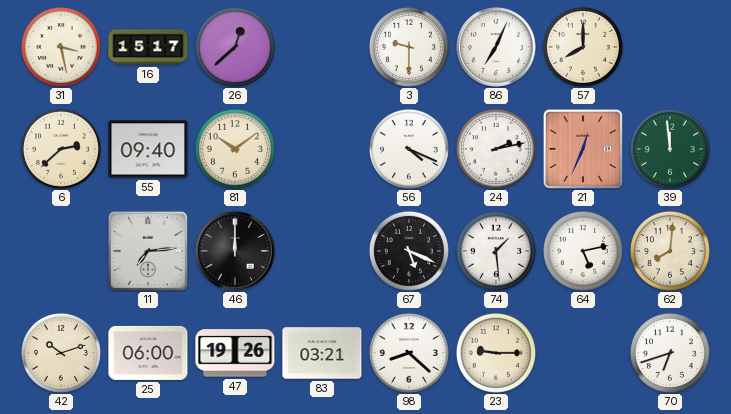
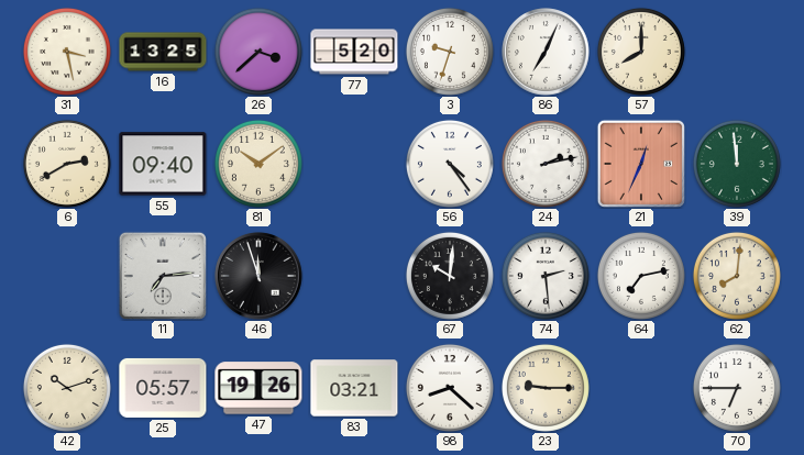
16: 15:17 -> 13:25
26: 12:38 -> 3:38
77: none -> 5:20
3: 9:30 -> 9:33
6: 2:38 -> 2:40
56: 4:19 -> 4:24
46: 12:00 -> 11:57
67: 5:19 -> 10:01
74: 1:29 -> 2:29
64: 5:13 -> 7:13
25: 06:00 -> 05:57
70: 6:42 -> 6:45
